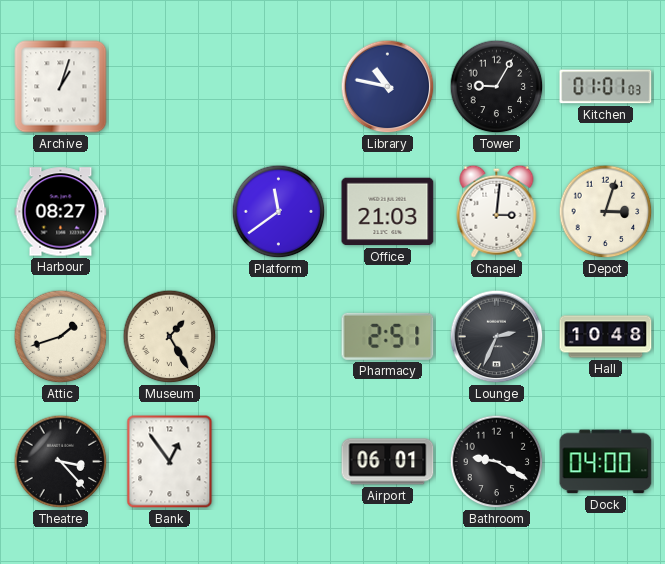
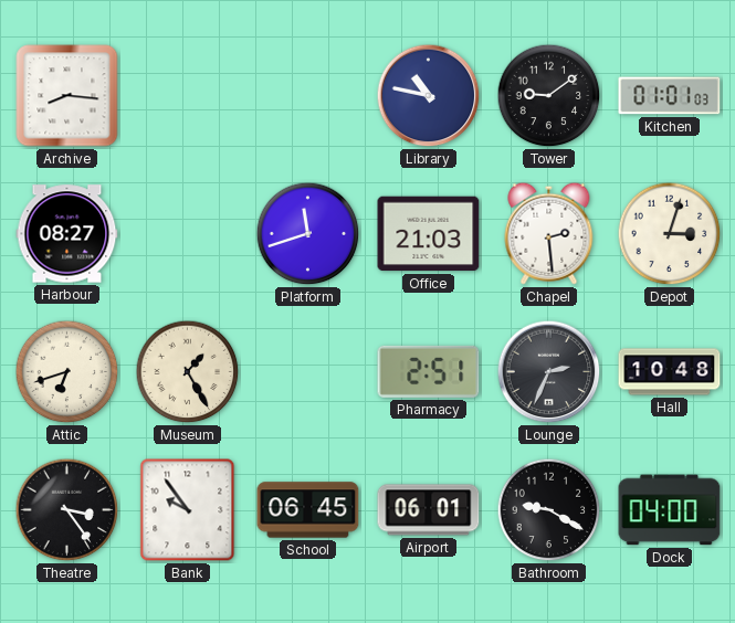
Archive: 1:03 -> 8:16
Tower: 9:05 -> 9:09
Platform: 11:39 -> 11:42
Chapel: 3:01 -> 2:29
Attic: 1:42 -> 6:42
Theatre: 3:23 -> 3:24
Bank: 12:54 -> 9:54
School: none -> 06:45
